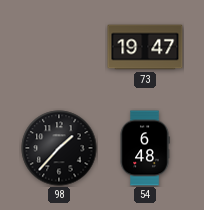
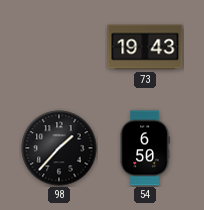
73: 19:47 -> 19:43
54: 6:48 -> 6:50
